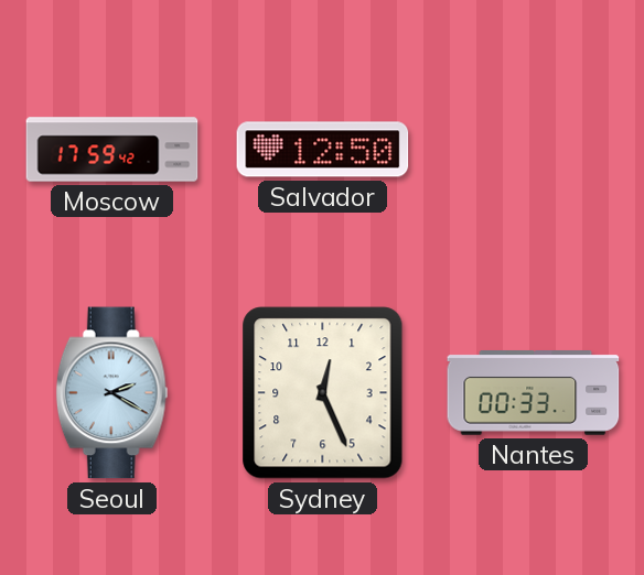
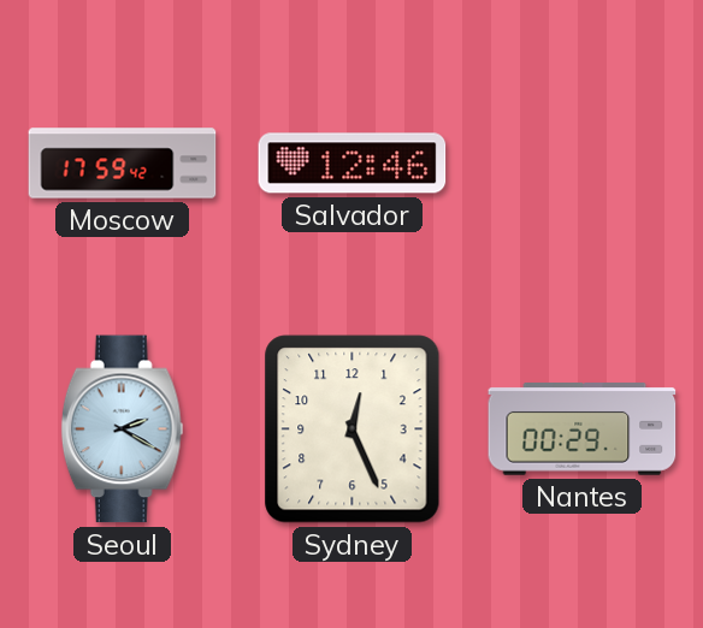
Salvador: 12:50 -> 12:46
Nantes: 00:33 -> 00:29
